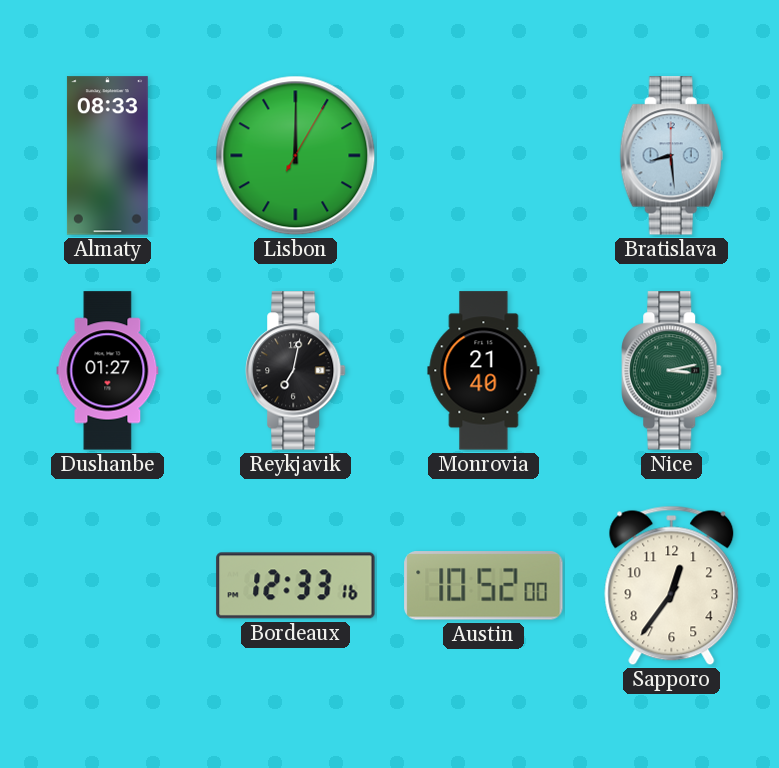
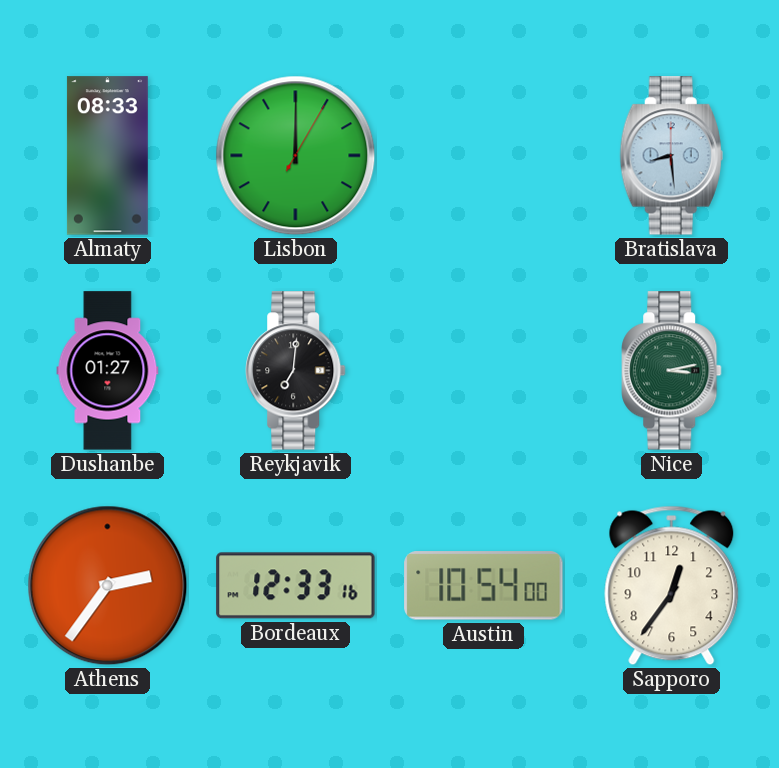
Reykjavik: 7:02 -> 7:01
Monrovia: 21:40 -> none
Athens: none -> 2:36
Austin: 10:52 -> 10:54
